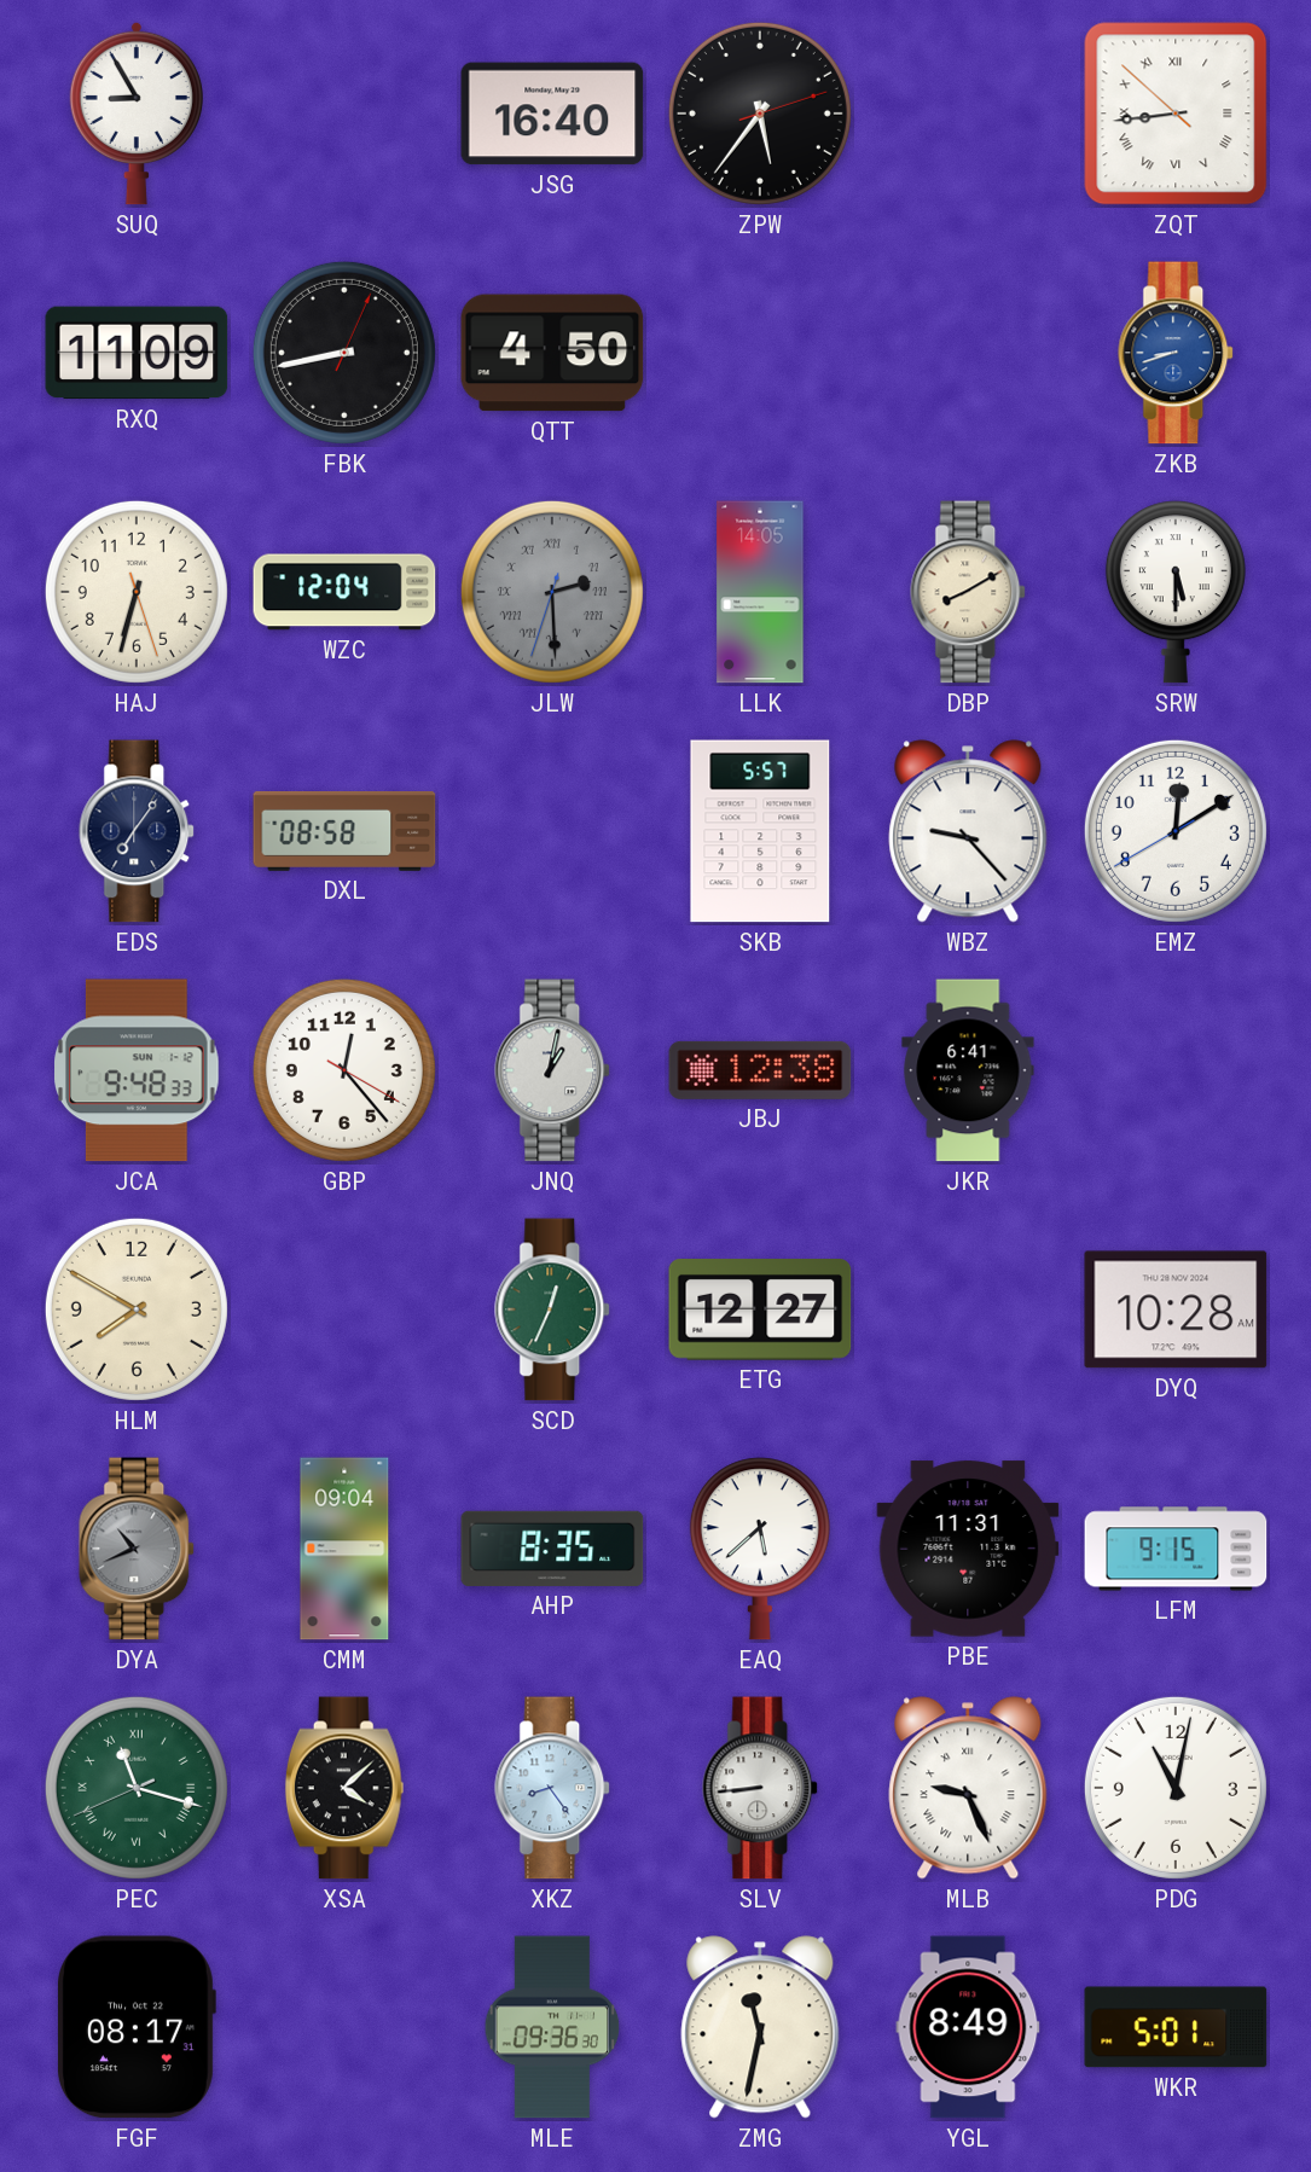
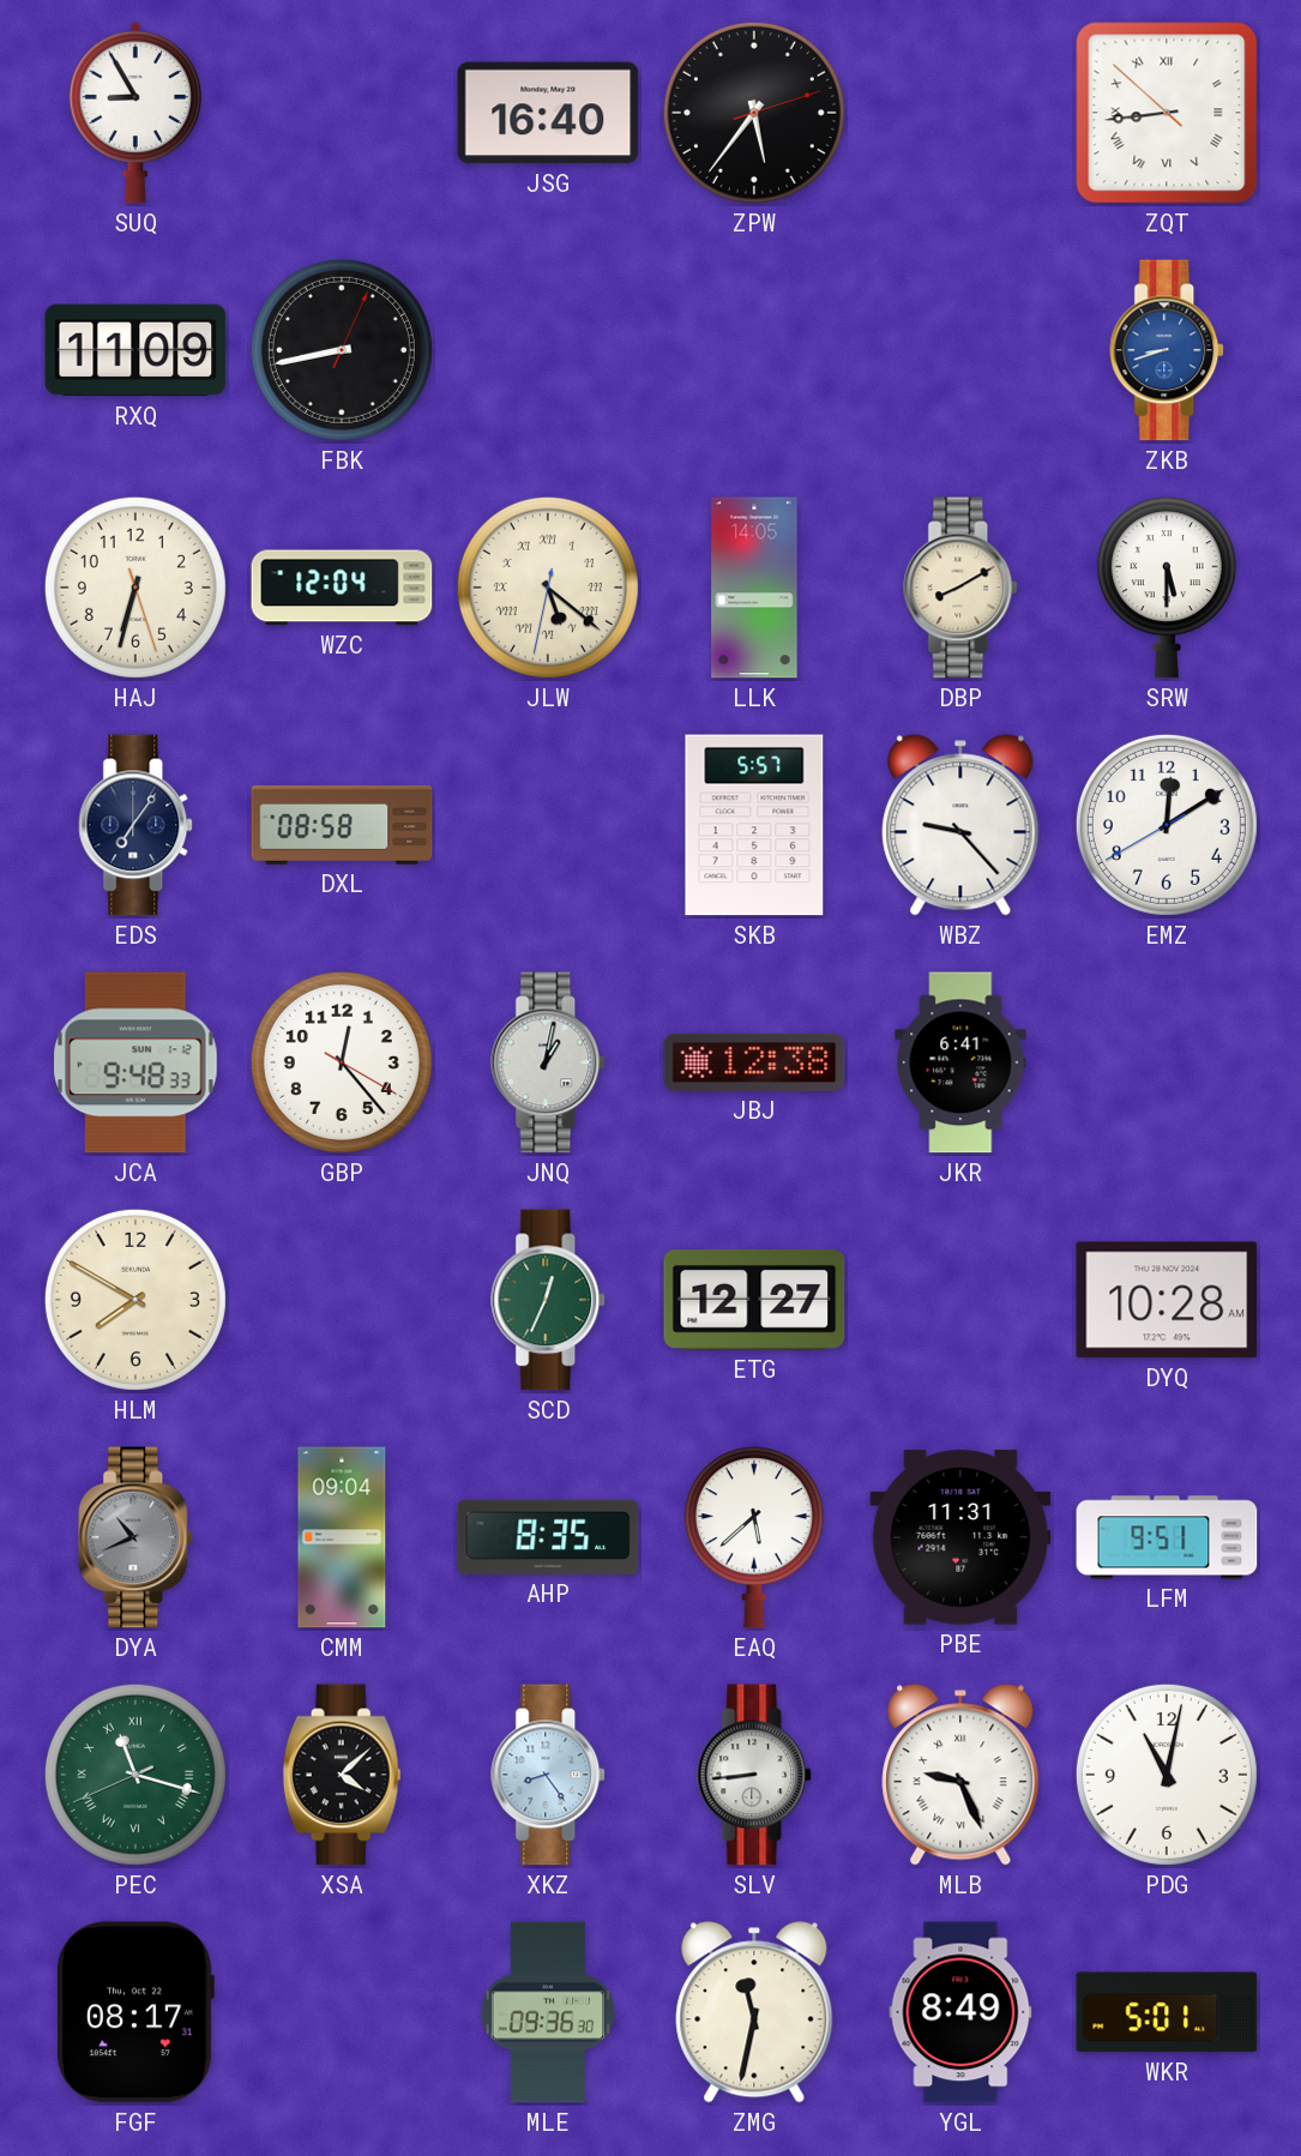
QTT: 4:50 -> none
JLW: 2:29 -> 5:21
JLW dial: grey -> cream
LFM: 9:15 -> 9:51
